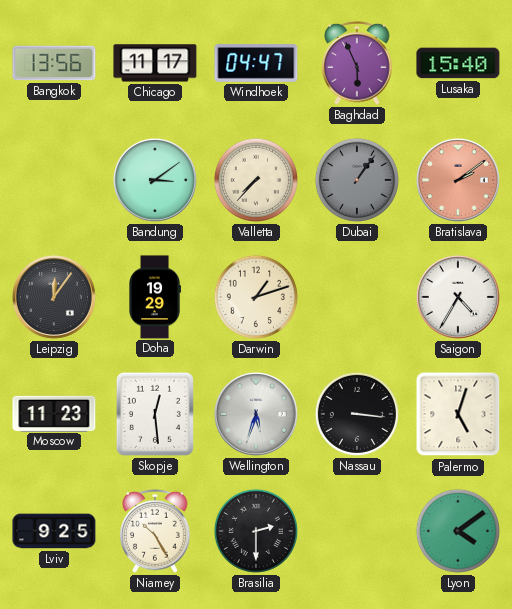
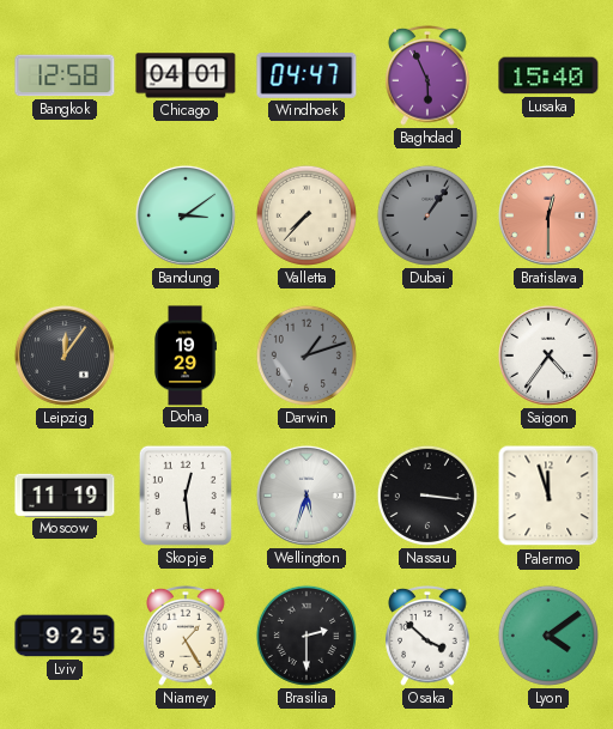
Bangkok: 13:56 -> 12:58
Chicago: 11:17 -> 04:01
Bratislava: 2:09 -> 12:30
Darwin dial: cream -> grey
Saigon: 4:35 -> 4:36
Moscow: 11:23 -> 11:19
Palermo: 5:03 -> 11:57
Niamey: 10:25 -> 1:25
Osaka: none -> 3:52
